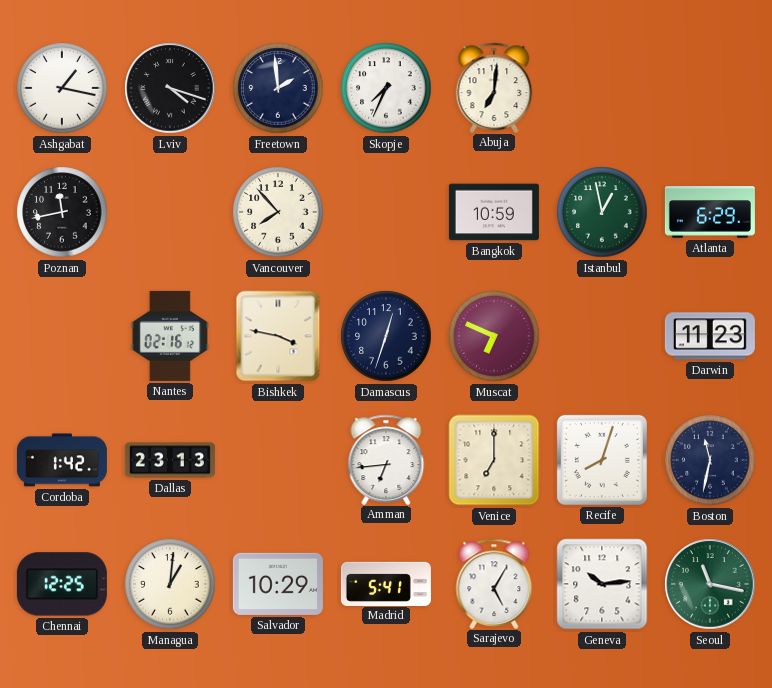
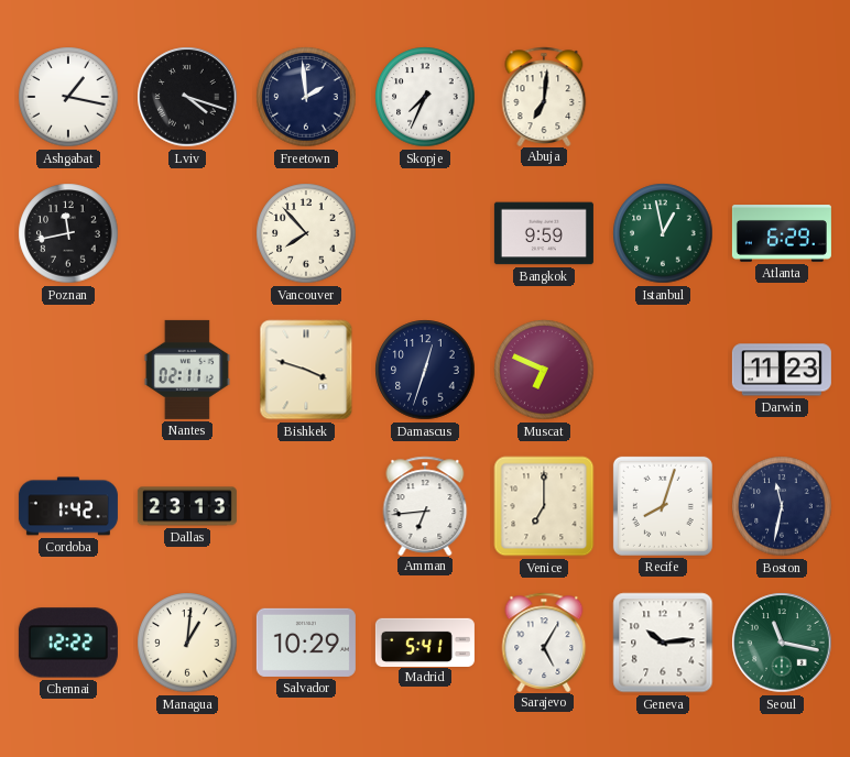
Bangkok: 10:59 -> 9:59
Nantes: 02:16 -> 02:11
Bishkek: 3:47 -> 3:48
Chennai: 12:25 -> 12:22
